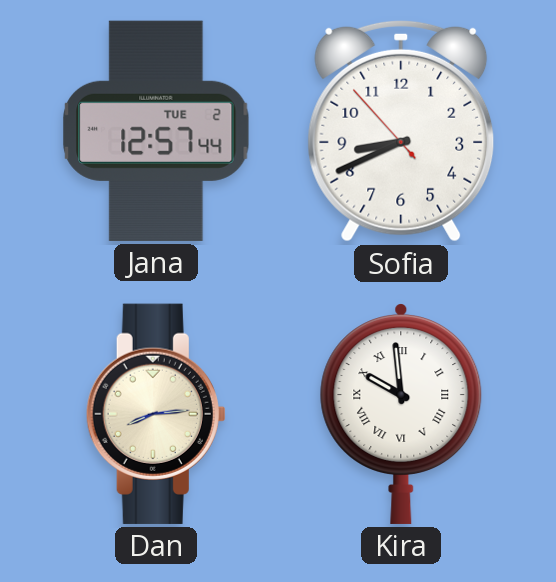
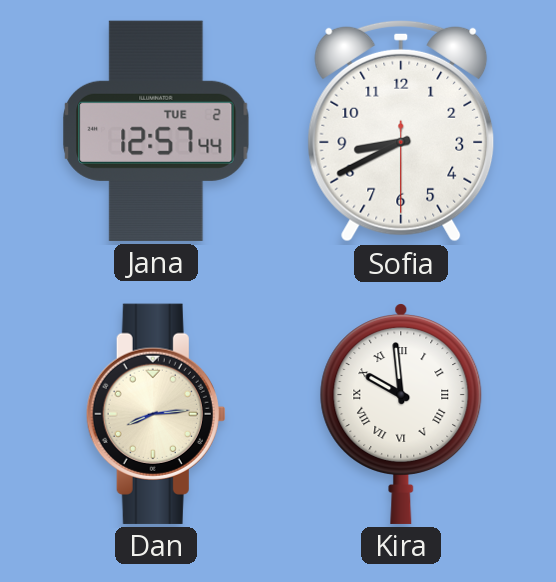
Sofia: 8:40:53 -> 8:40:30
